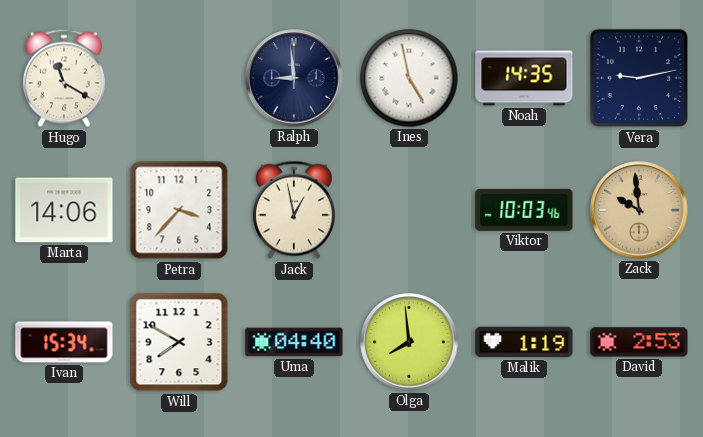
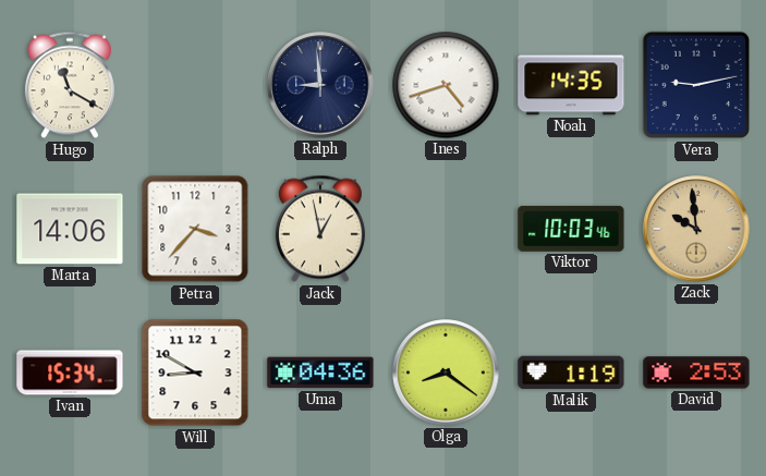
Ines: 4:58 -> 4:42
Will: 7:50 -> 8:50
Uma: 04:40 -> 04:36
Olga: 7:59 -> 8:21
